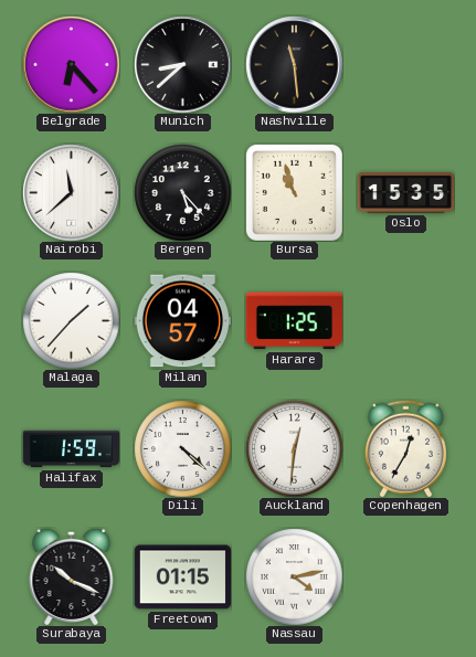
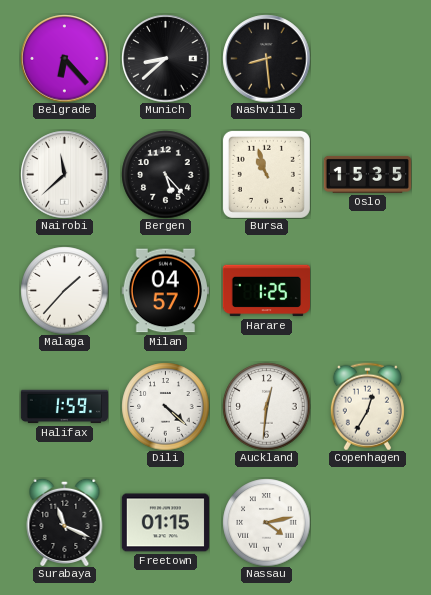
Nashville: 11:29 -> 8:29
Surabaya: 10:19 -> 11:19
